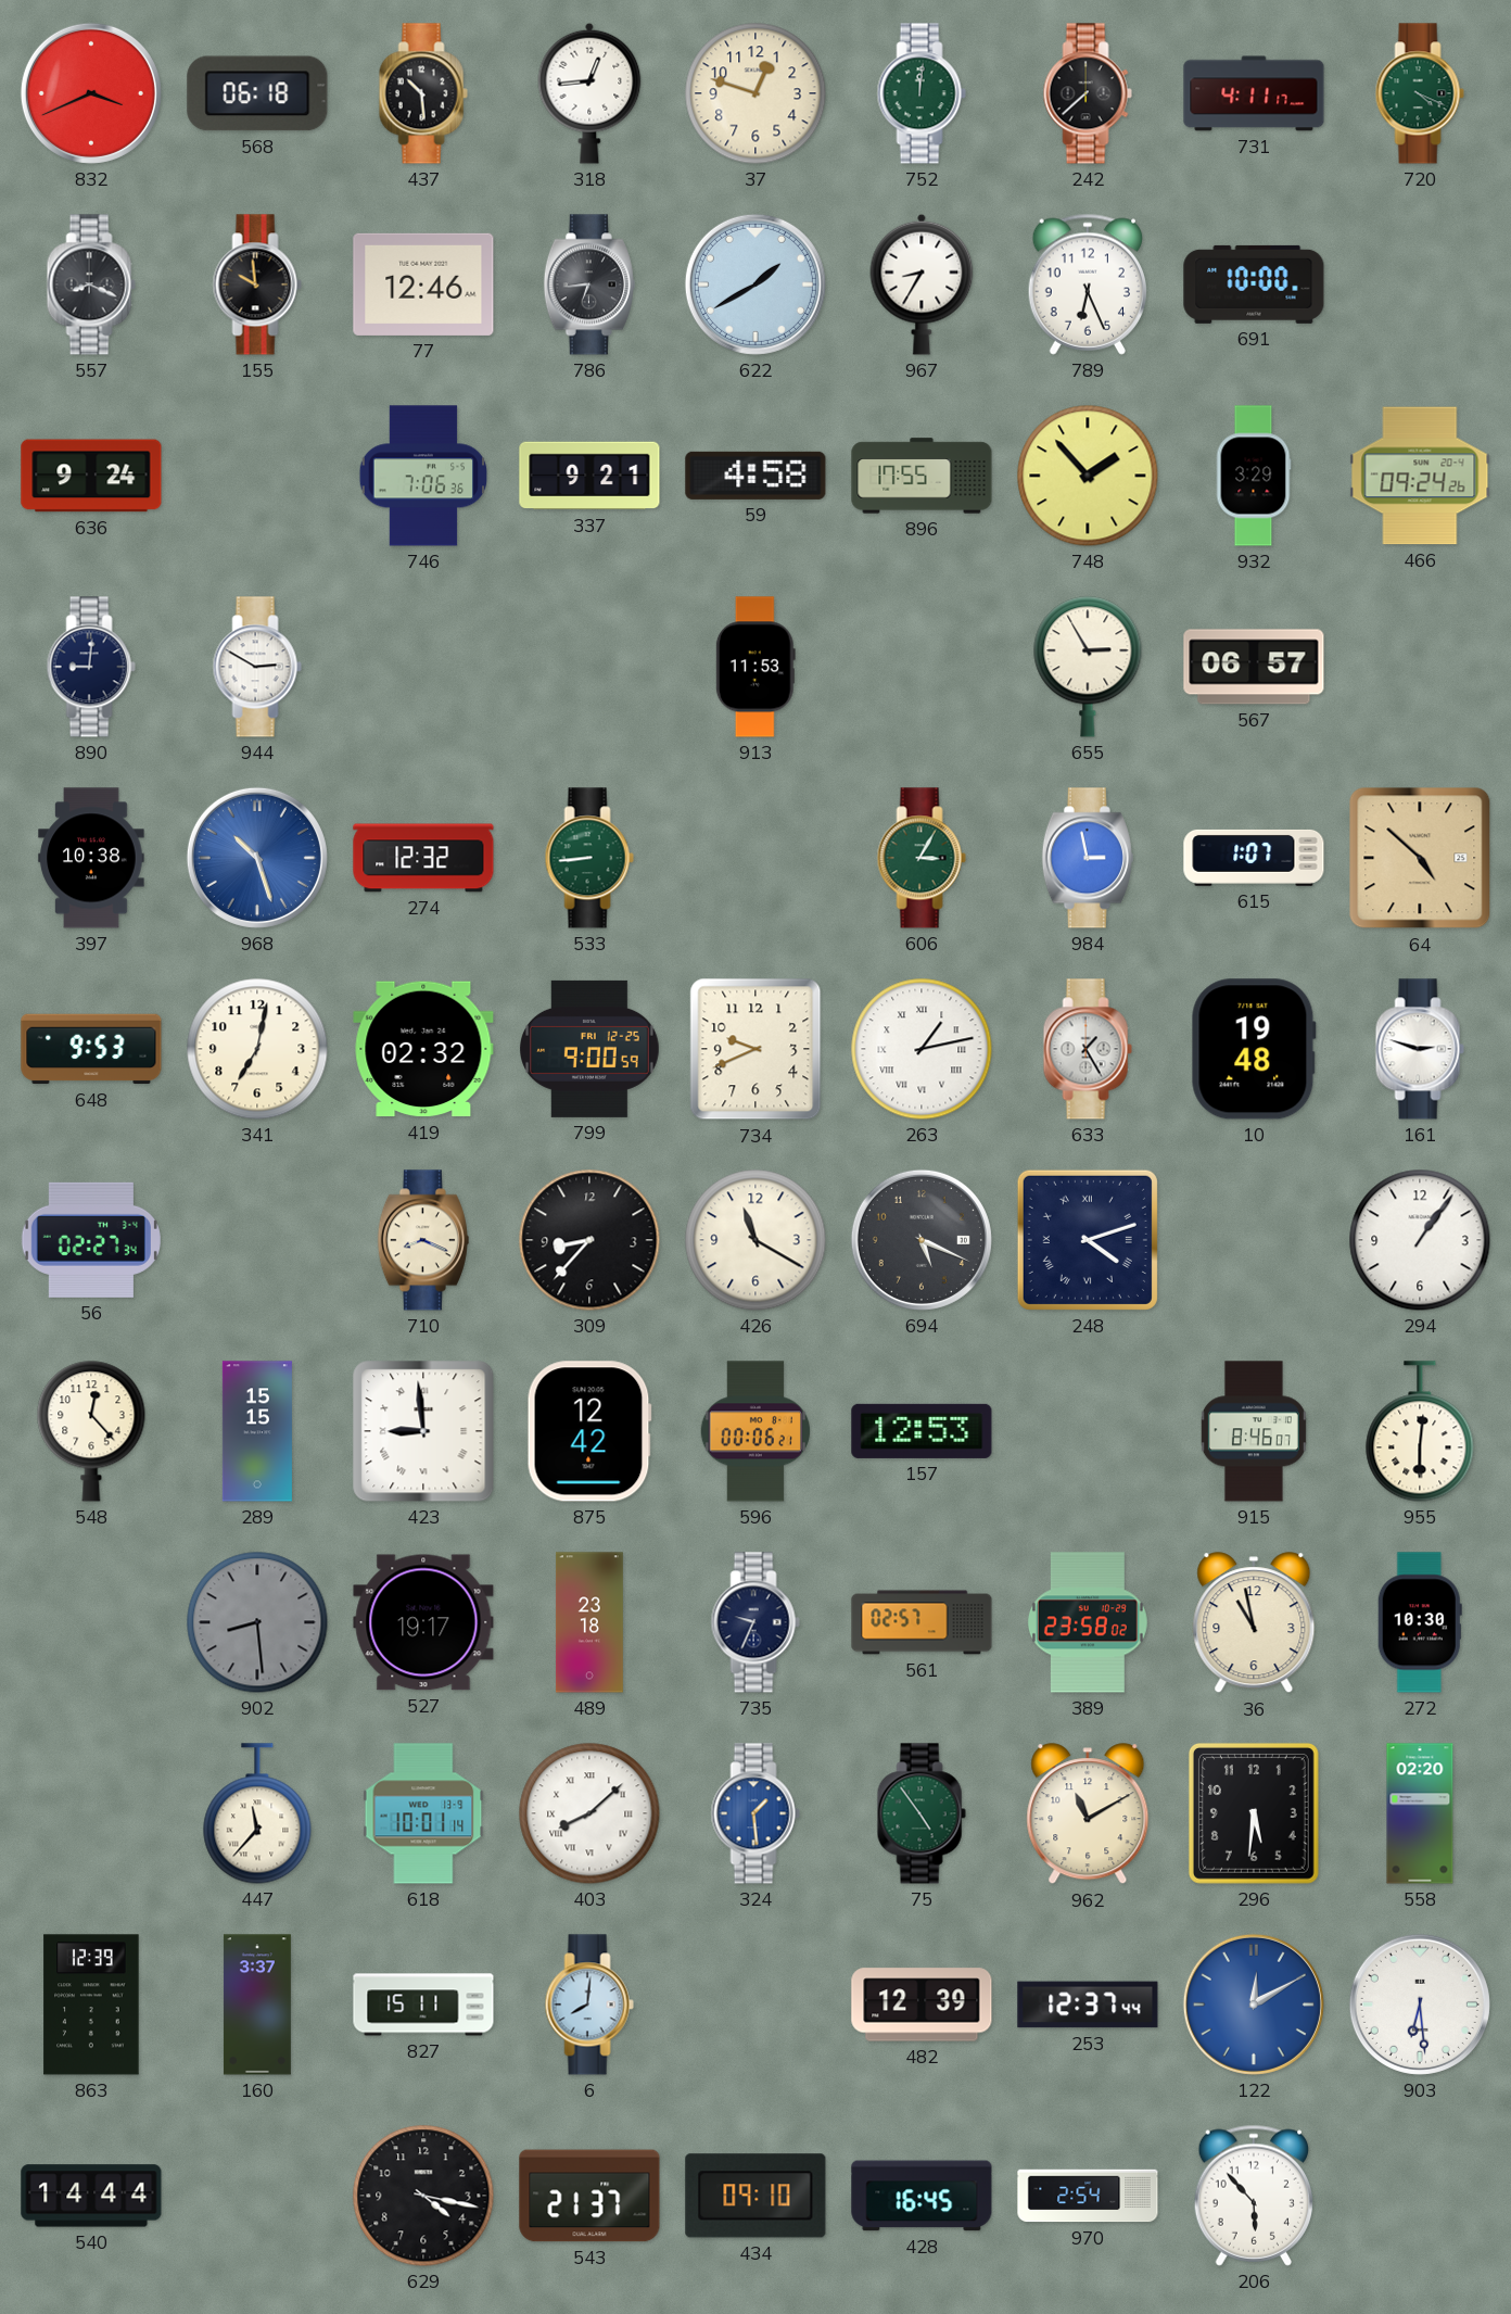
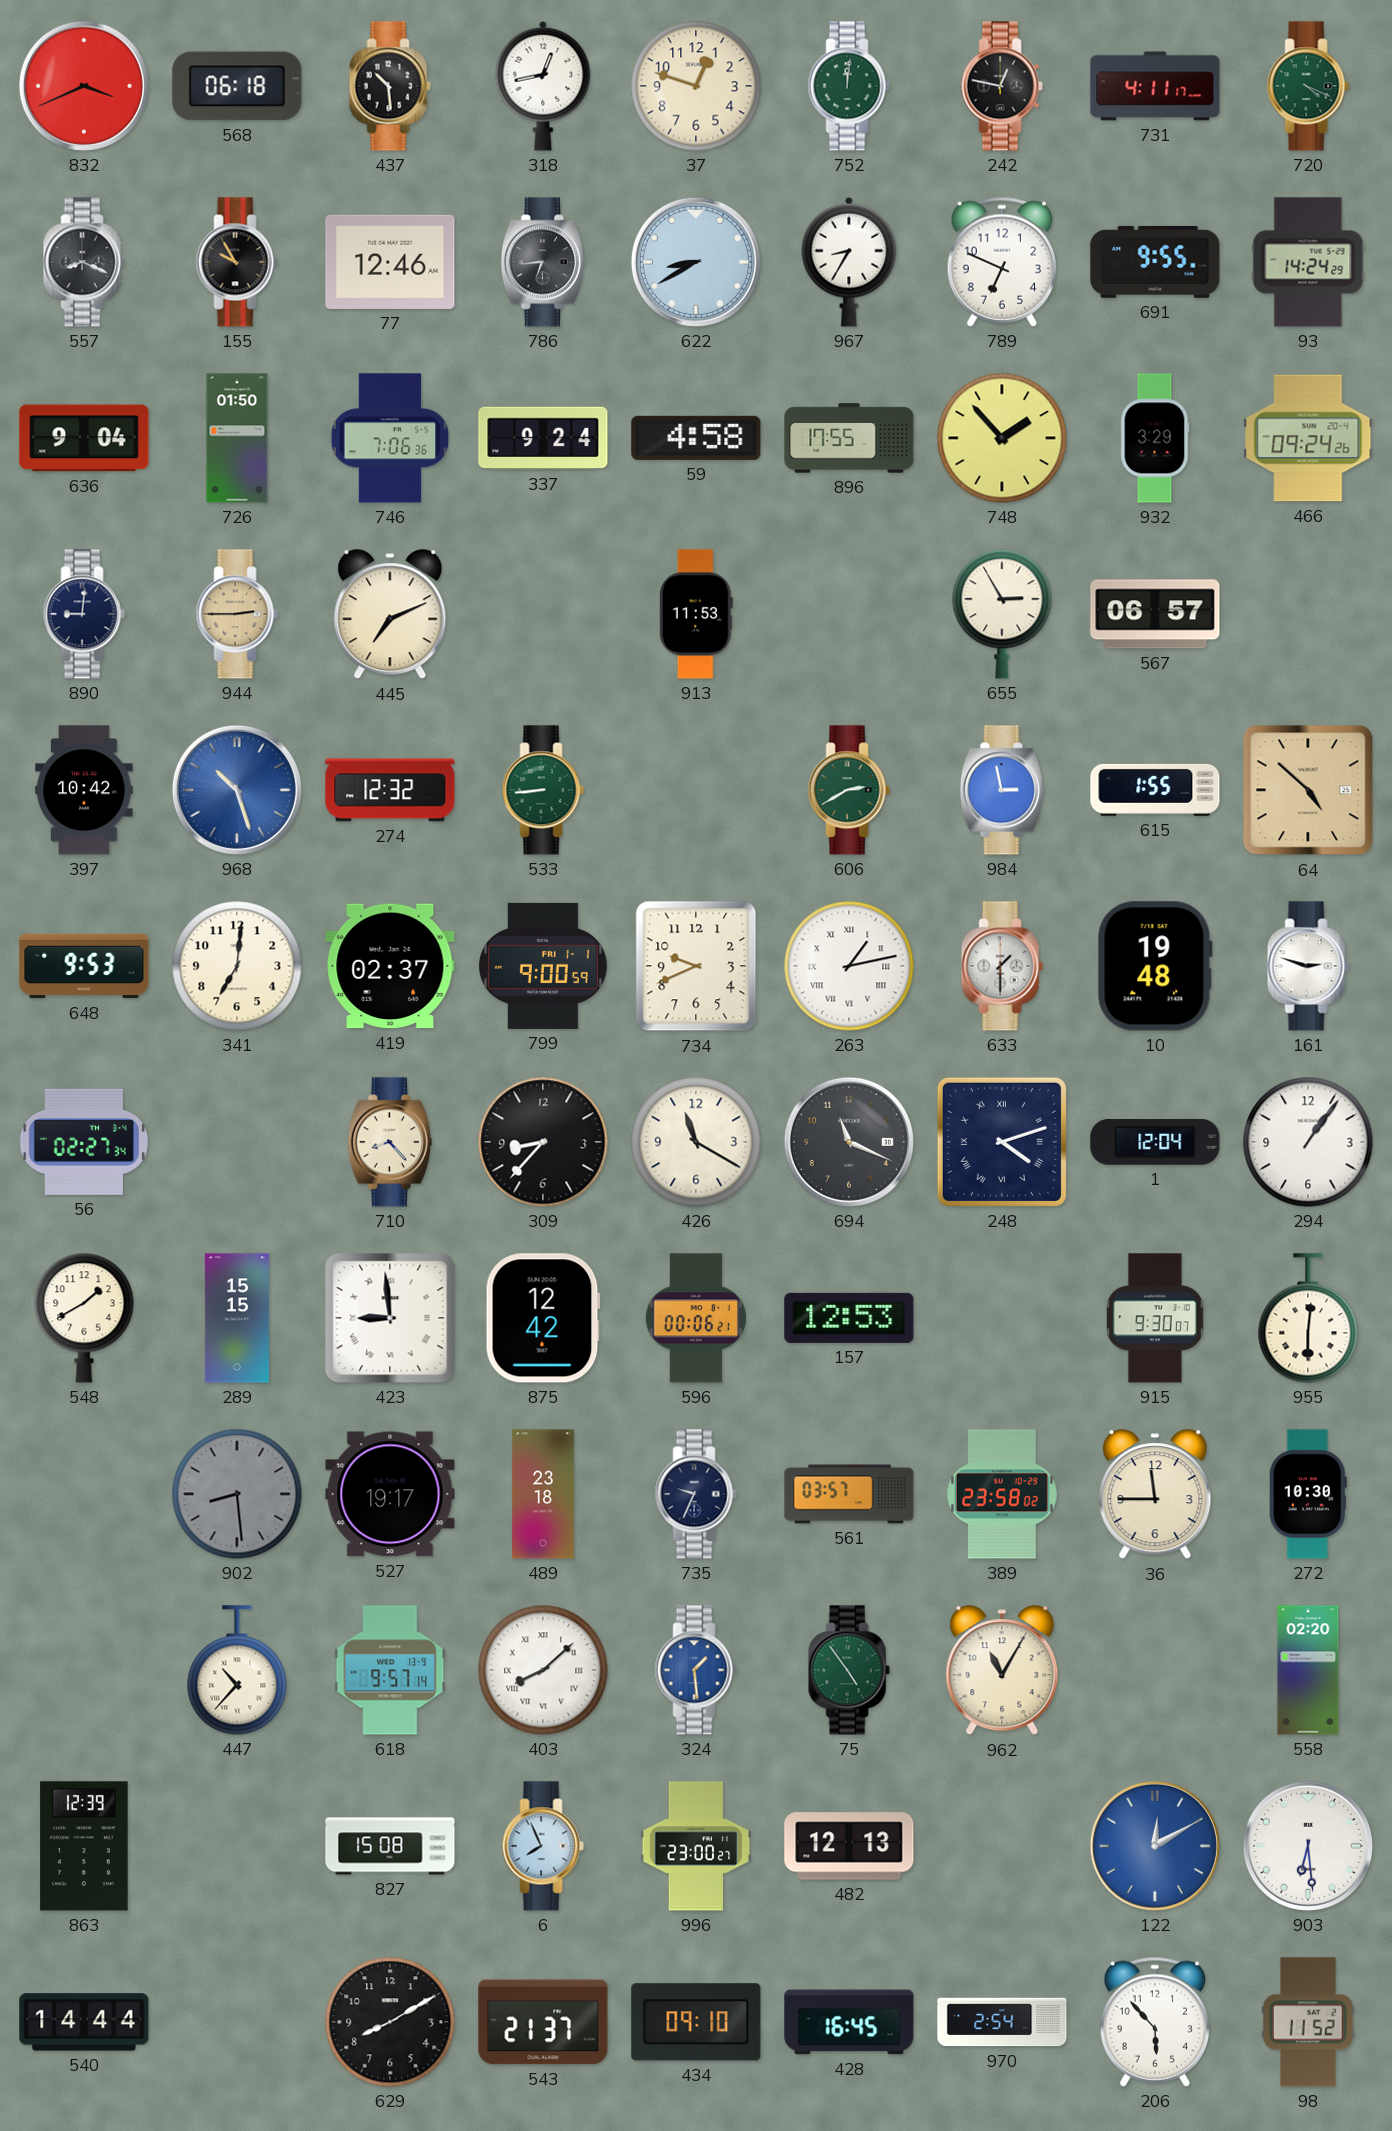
318: 12:44 -> 12:43
242: 7:38 -> 12:47
155: 9:59 -> 9:55
622: 1:40 -> 8:40
789: 6:26 -> 6:49
691: 10:00 -> 9:55
93: none -> 14:24
636: 9:24 -> 9:04
726: none -> 01:50
337: 9:21 -> 9:24
944: 2:50 -> 2:45
944 dial: white -> champagne
445: none -> 7:11
397: 10:38 -> 10:42
606: 3:05 -> 2:40
615: 1:07 -> 1:55
341: 7:02 -> 7:01
419: 02:32 -> 02:37
799 date: FRI 12-25 -> FRI 1-1
633: 1:25 -> 1:30
710: 8:19 -> 8:23
694: 5:19 -> 11:19
1: none -> 12:04
548: 12:23 -> 1:40
915: 8:46 -> 9:30
561: 02:57 -> 03:57
36: 10:58 -> 11:45
447: 11:37 -> 10:37
618: 10:01 -> 9:57
962: 11:10 -> 11:05
296: 5:31 -> none
160: 3:37 -> none
827: 15:11 -> 15:08
6: 8:01 -> 7:56
996: none -> 23:00
482: 12:39 -> 12:13
253: 12:37 -> none
629: 4:17 -> 8:10
98: none -> 11:52
